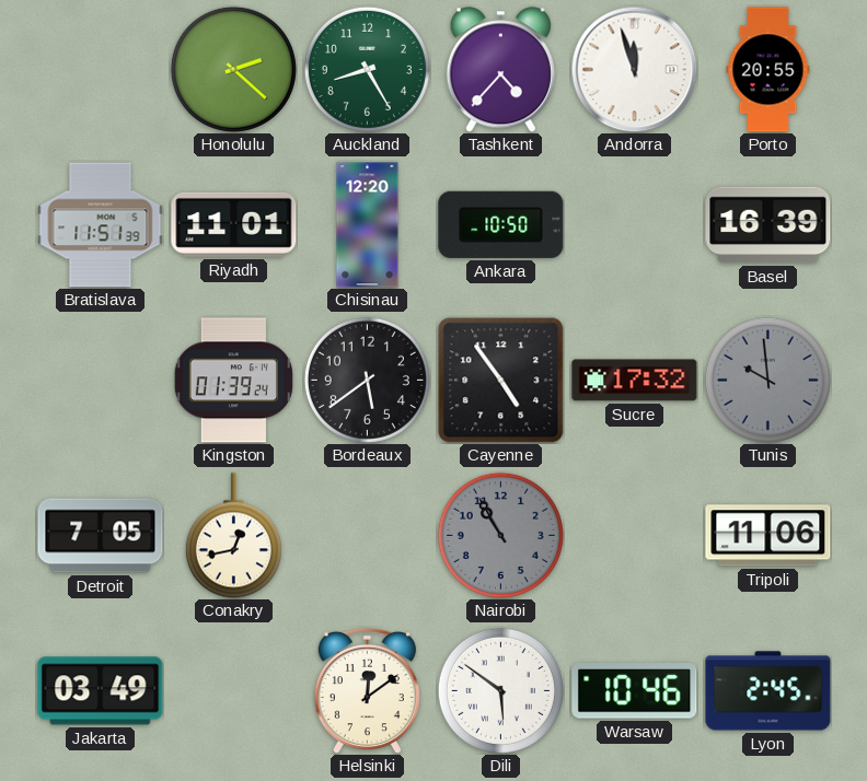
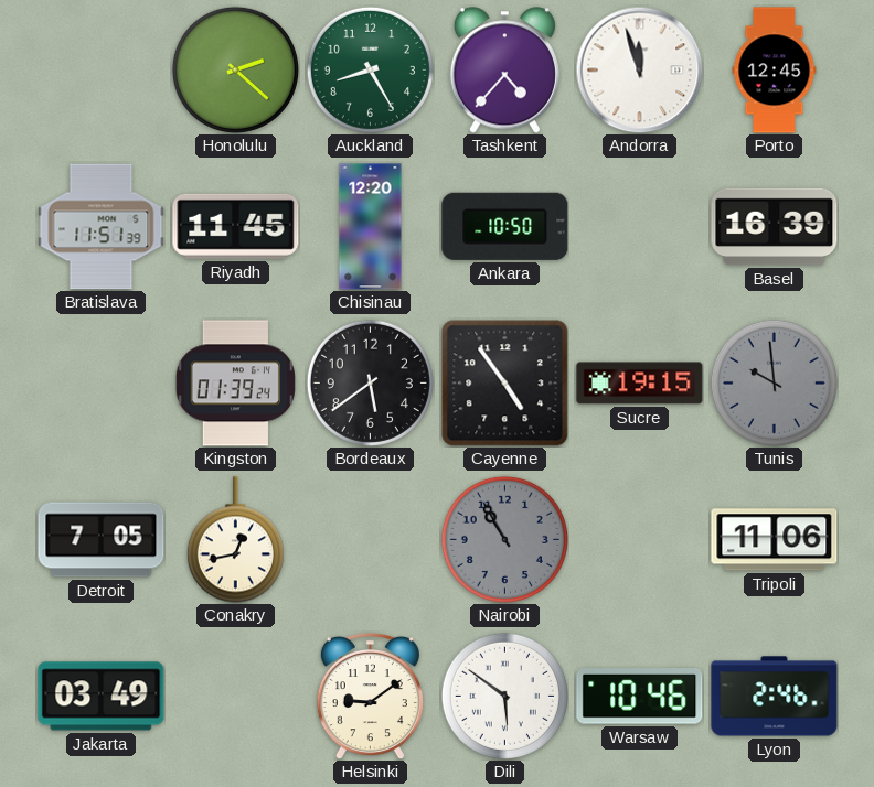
Porto: 20:55 -> 12:45
Riyadh: 11:01 -> 11:45
Sucre: 17:32 -> 19:15
Helsinki: 12:09 -> 9:09
Lyon: 2:45 -> 2:46
